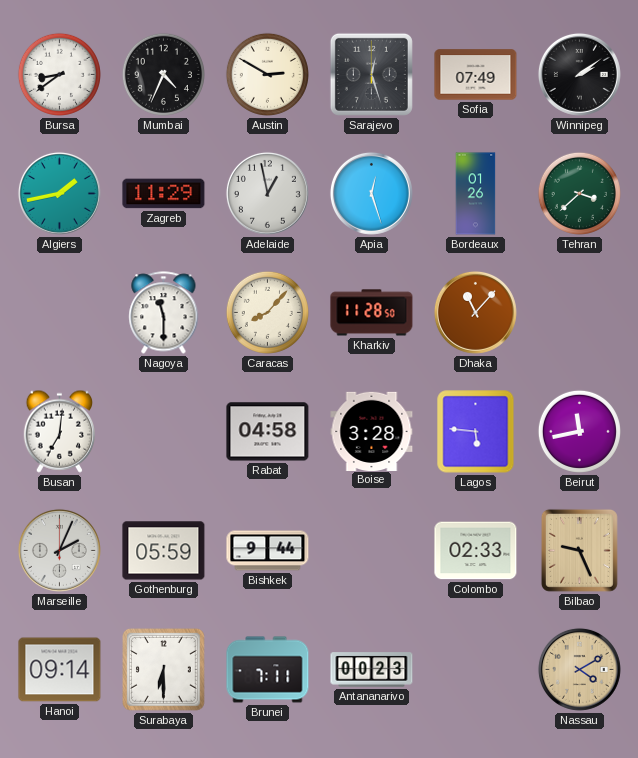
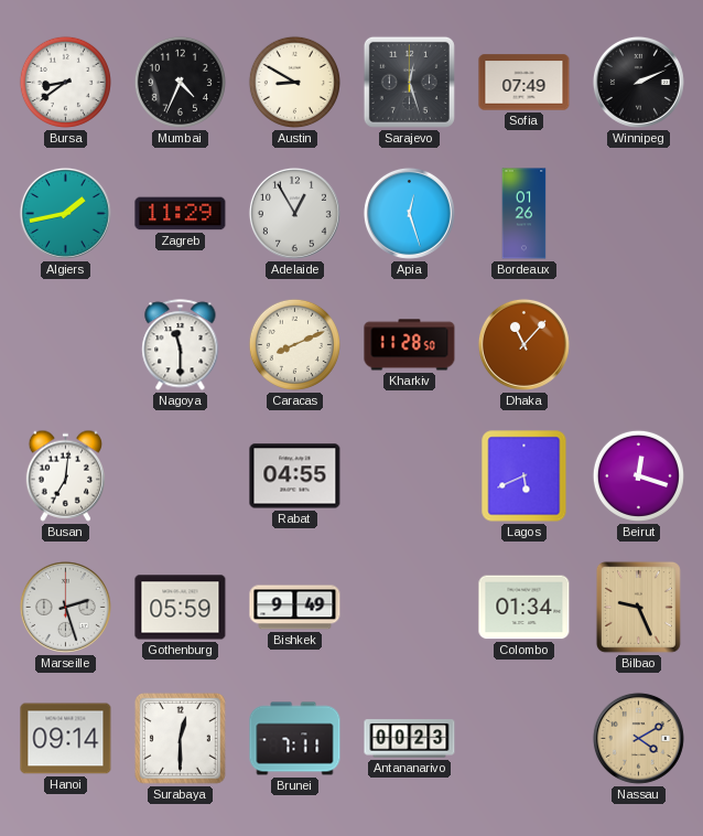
Austin: 2:50 -> 8:50
Winnipeg: 2:09 -> 2:11
Adelaide: 12:58 -> 12:55
Tehran: 3:38 -> none
Caracas: 8:07 -> 8:11
Rabat: 04:58 -> 04:55
Boise: 3:28 -> none
Lagos: 5:46 -> 5:41
Beirut: 11:43 -> 12:18
Marseille: 2:04 -> 2:27
Bishkek: 9:44 -> 9:49
Colombo: 02:33 -> 01:34
Surabaya: 6:30 -> 12:30
